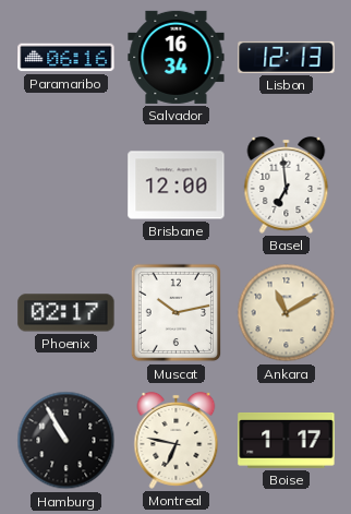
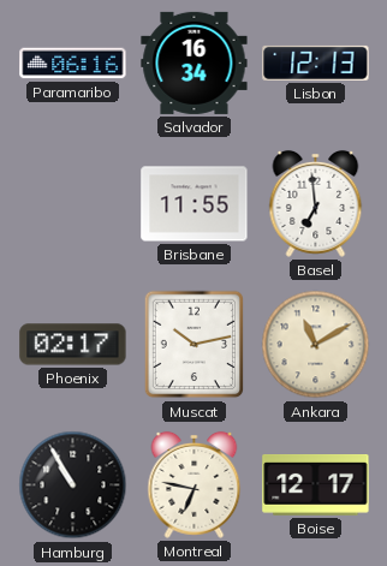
Brisbane: 12:00 -> 11:55
Boise: 1:17 -> 12:17
